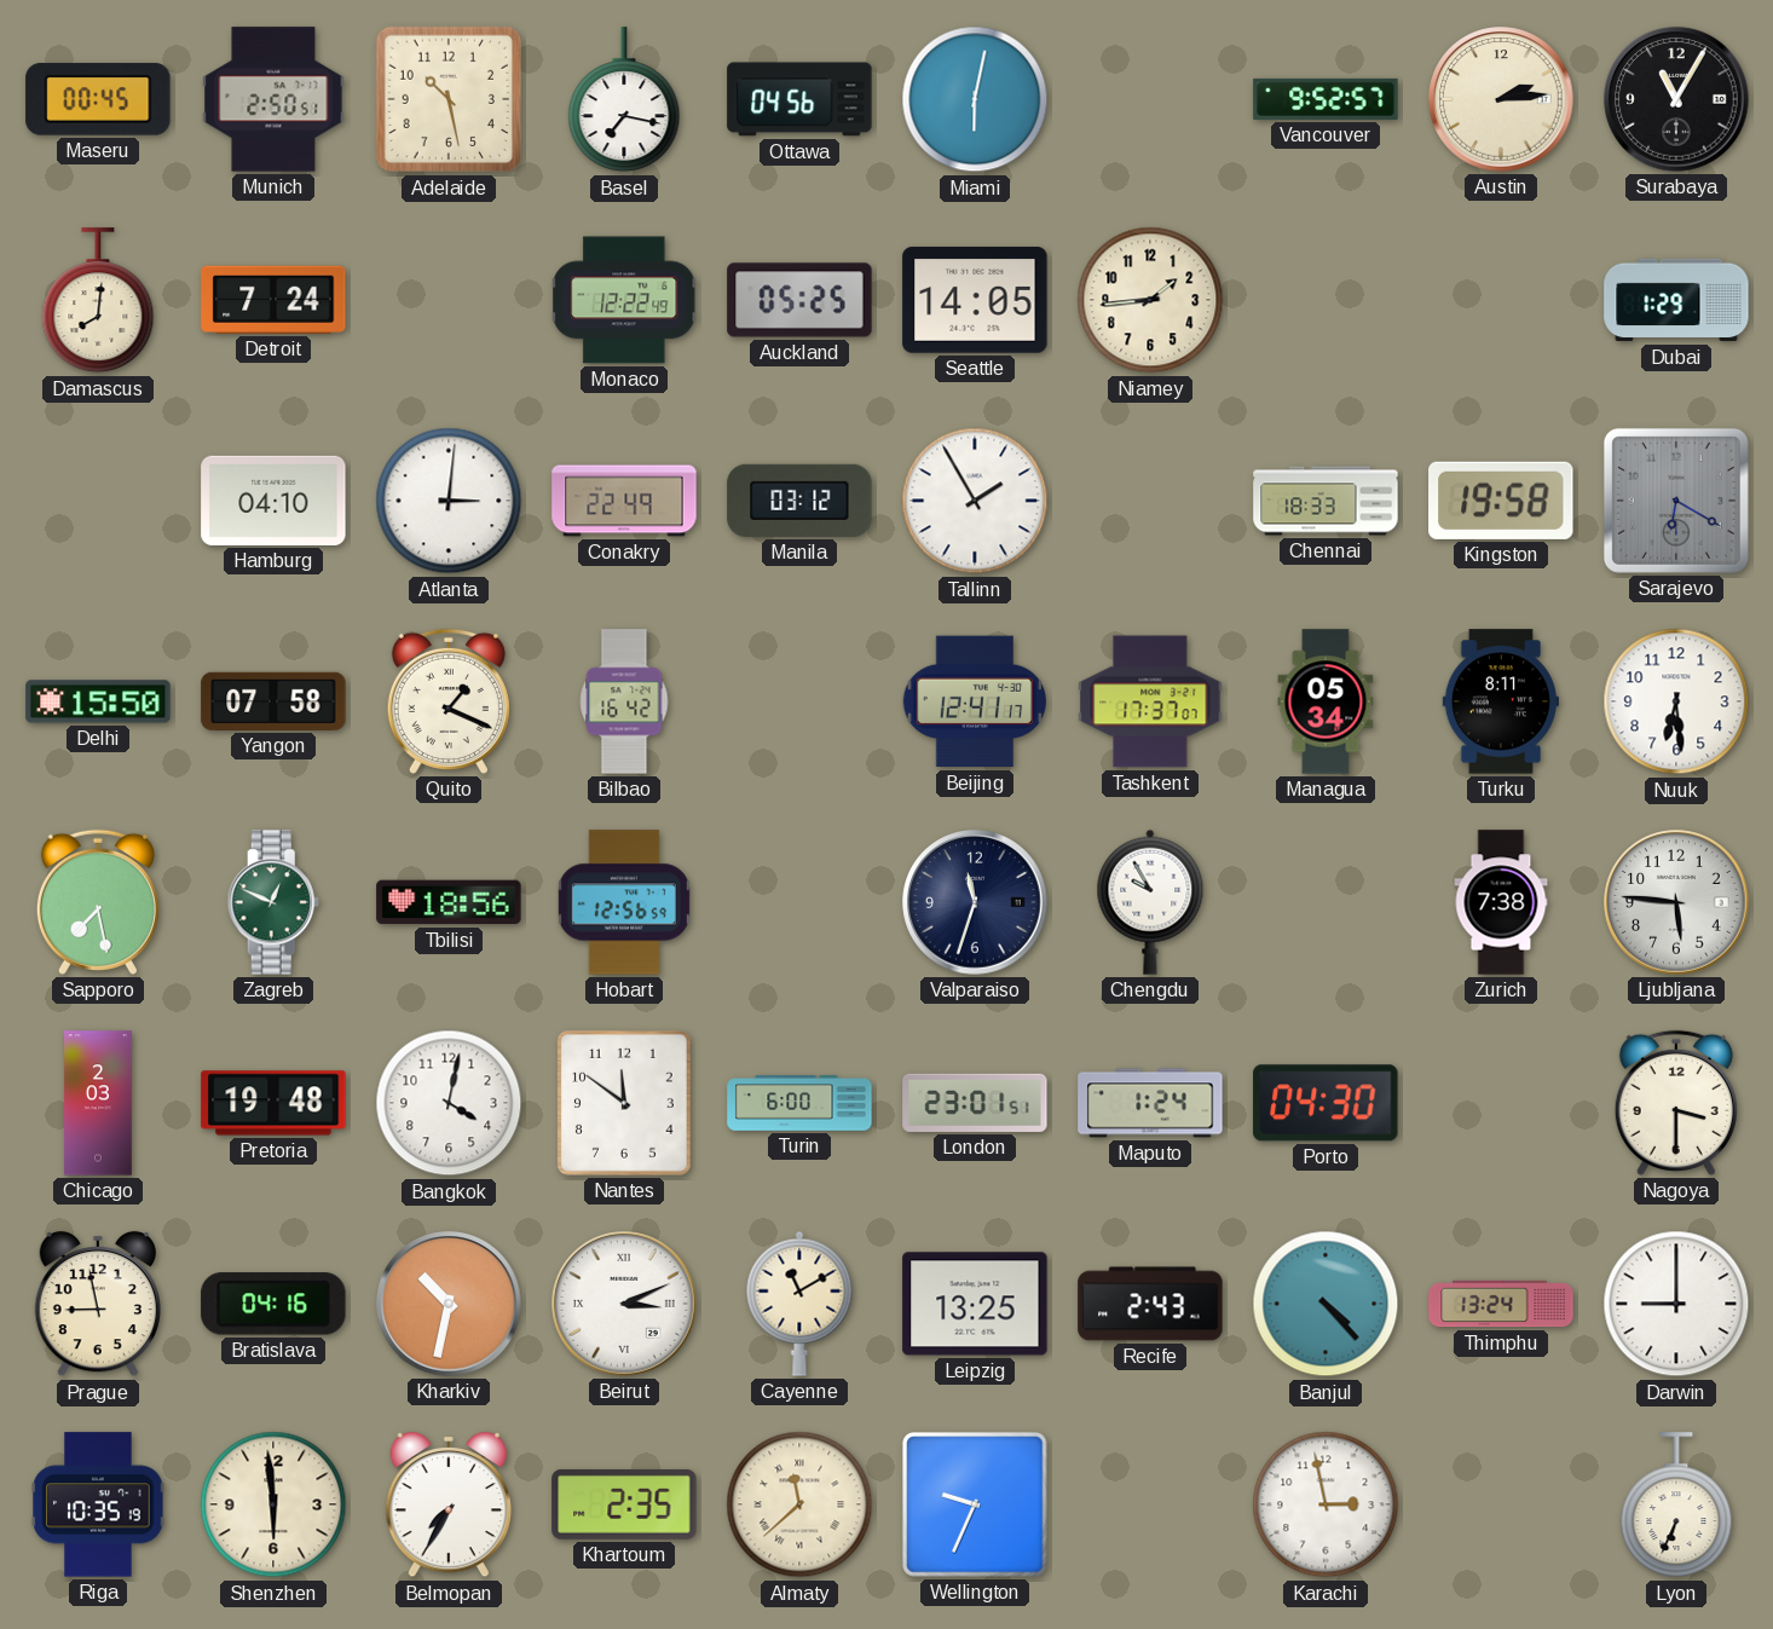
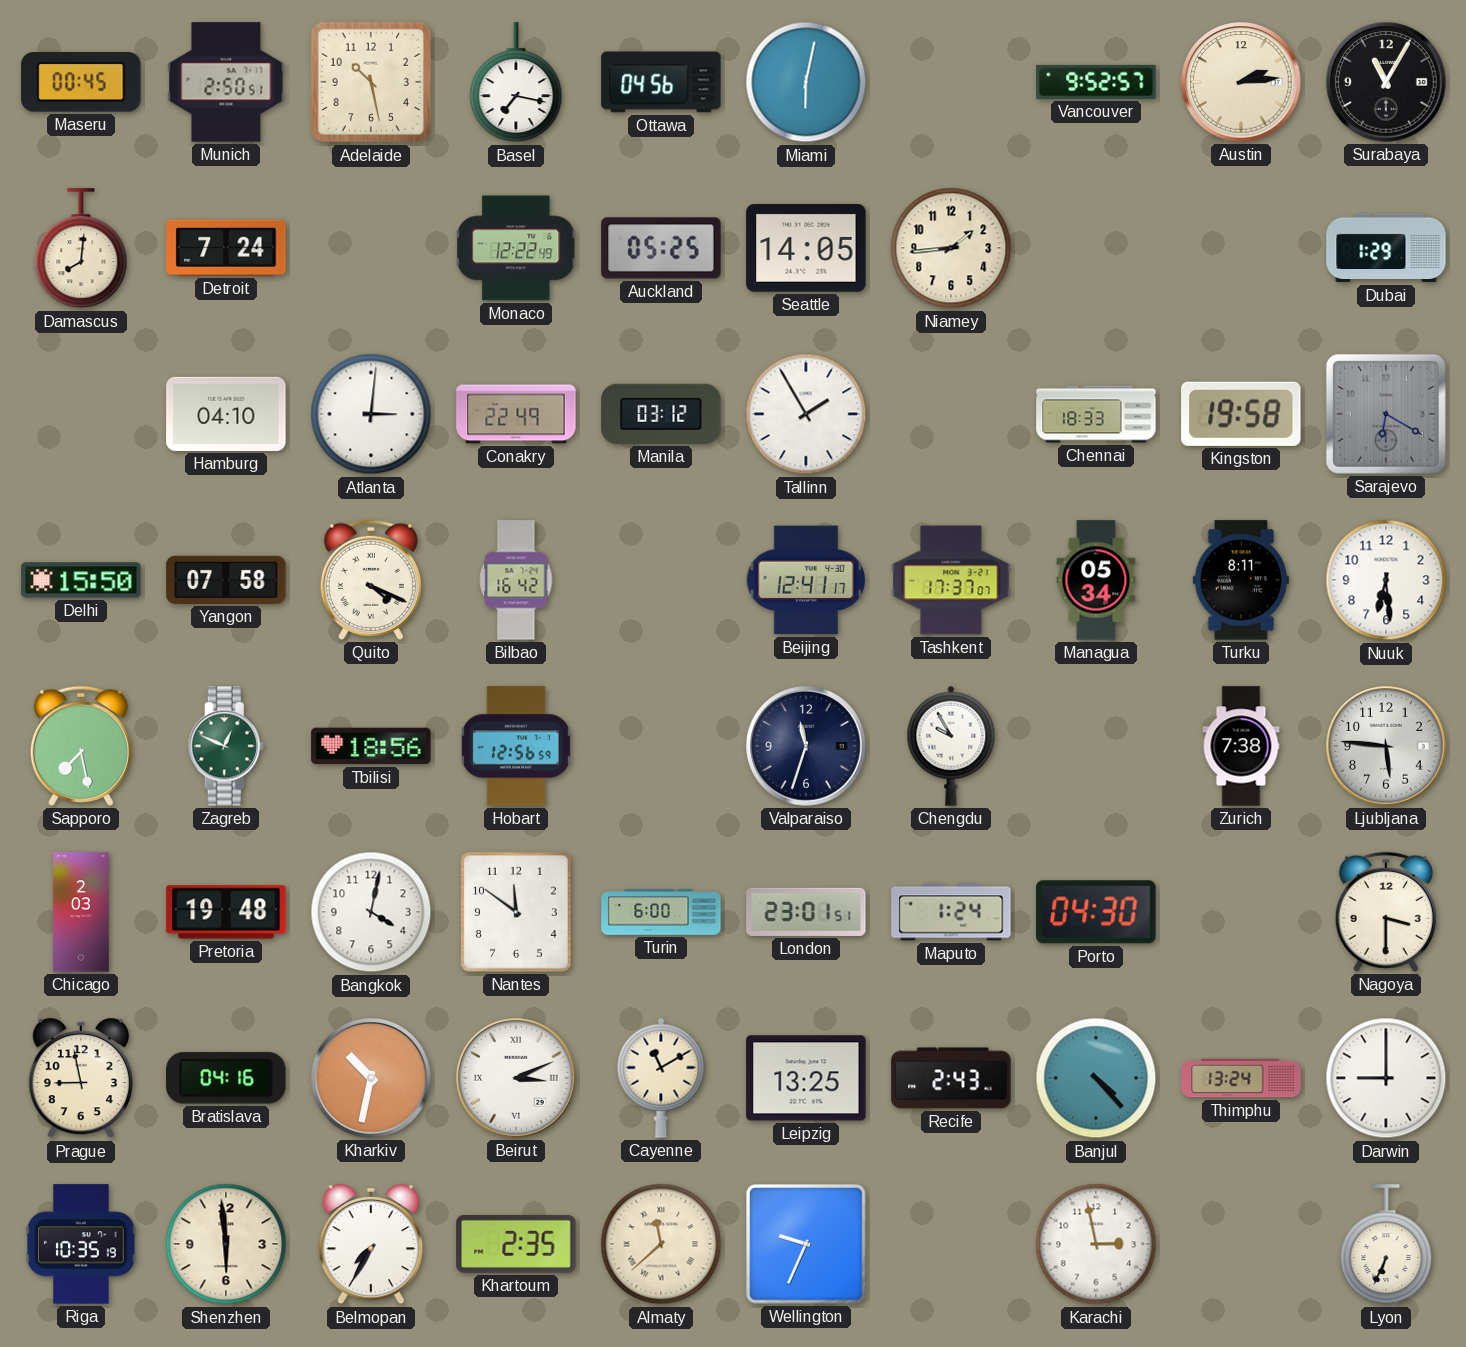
Quito: 1:19 -> 4:19
